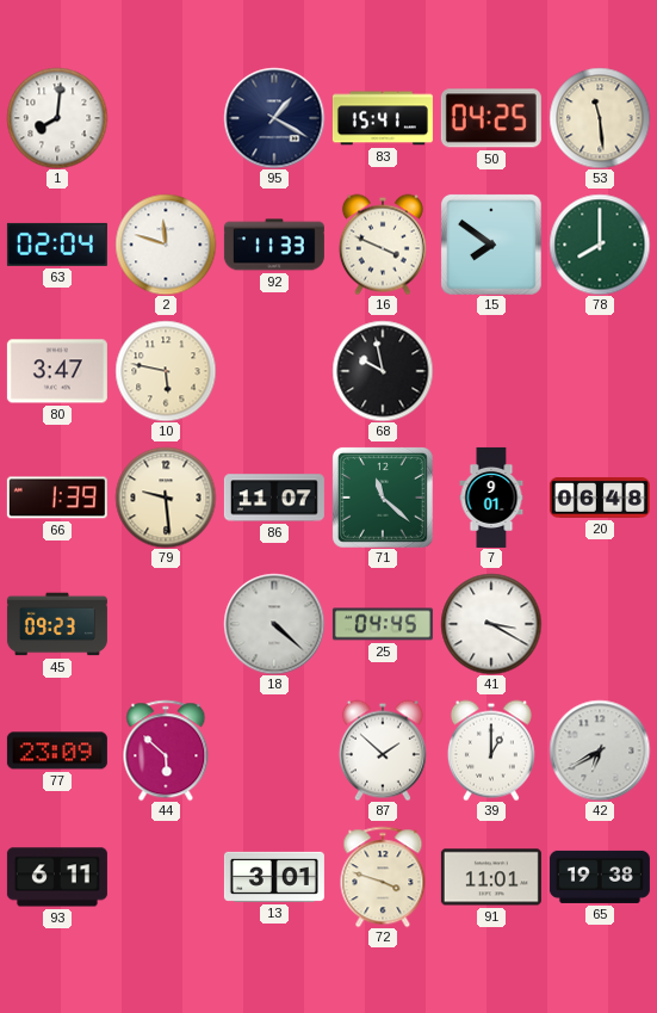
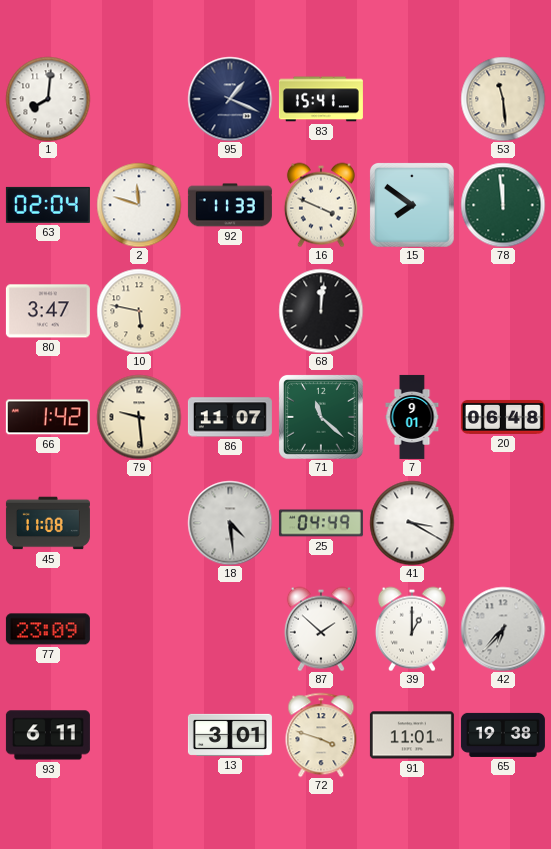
95: 1:20 -> 1:19
50: 04:25 -> none
78: 8:00 -> 11:59
68: 9:58 -> 12:01
66: 1:39 -> 1:42
45: 09:23 -> 11:08
18: 4:22 -> 4:29
25: 04:45 -> 04:49
44: 5:52 -> none
42: 6:40 -> 6:37
